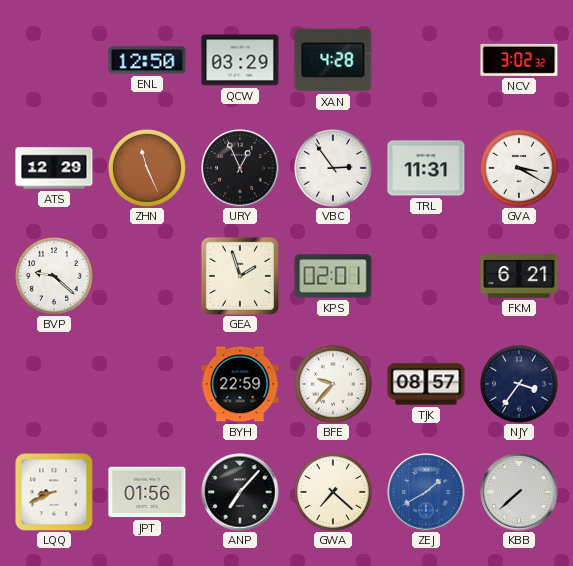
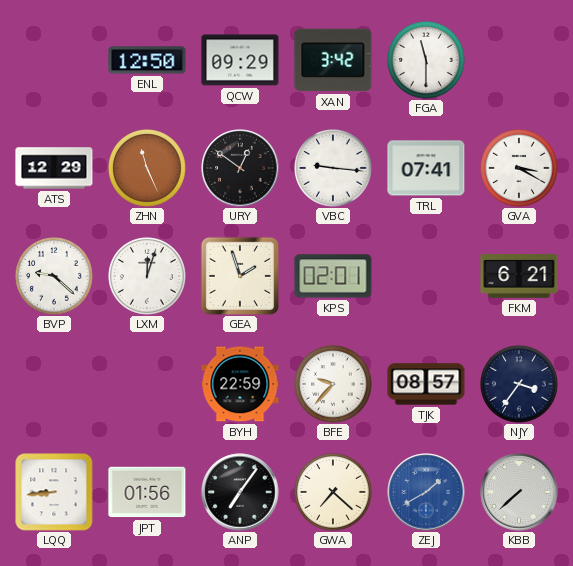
QCW: 03:29 -> 09:29
XAN: 4:28 -> 3:42
FGA: none -> 11:30
NCV: 3:02 -> none
URY: 12:56 -> 12:51
VBC: 2:54 -> 9:16
TRL: 11:31 -> 07:41
LXM: none -> 12:03
LQQ: 8:41 -> 8:44
ANP: 7:07 -> 7:06
